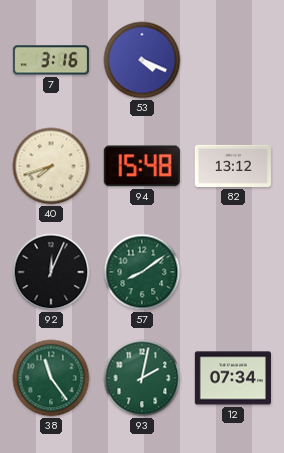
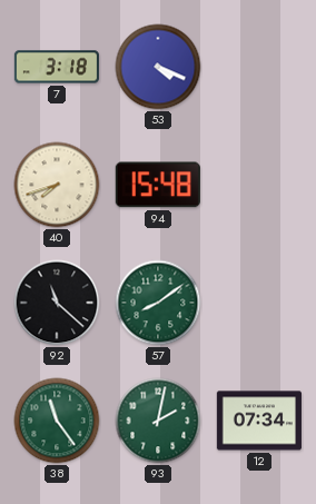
7: 3:16 -> 3:18
82: 13:12 -> none
92: 12:04 -> 11:22
